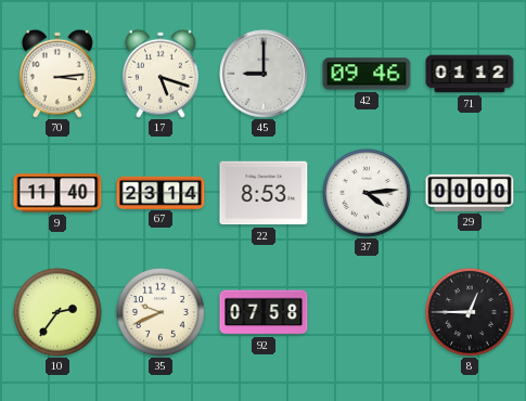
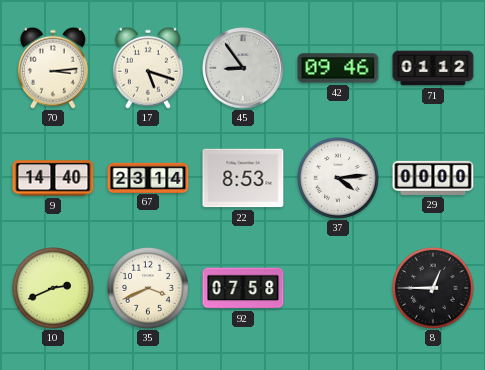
45: 9:00 -> 8:54
9: 11:40 -> 14:40
10: 2:36 -> 2:41
35: 9:41 -> 3:41
